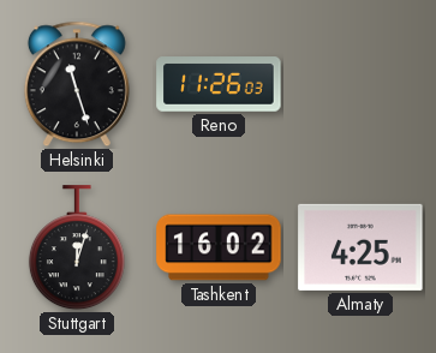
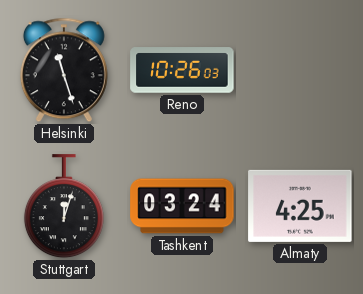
Reno: 11:26 -> 10:26
Tashkent: 16:02 -> 03:24
